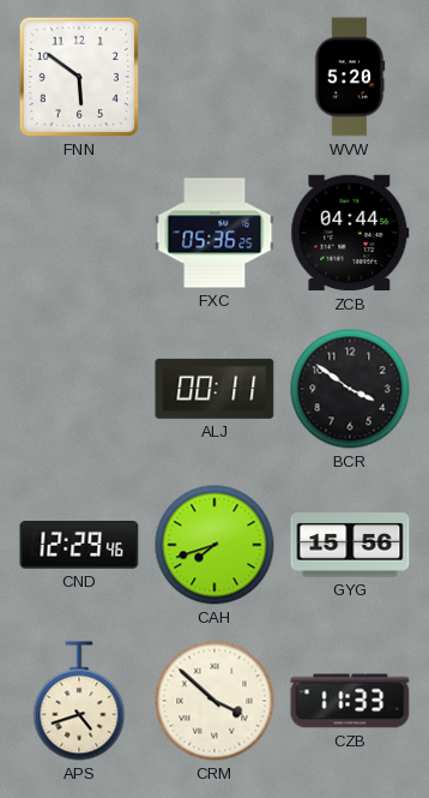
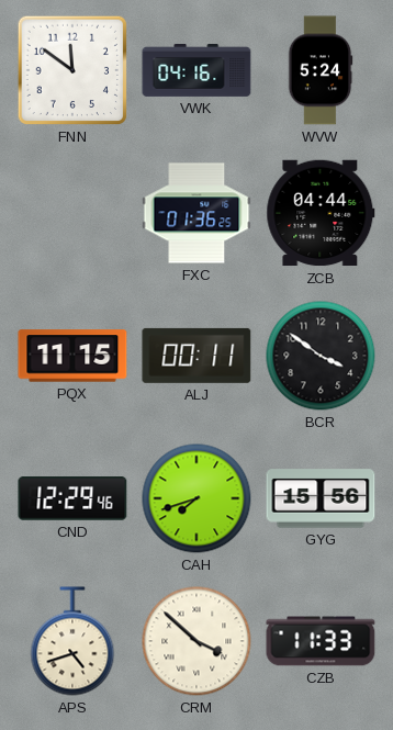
FNN: 5:51 -> 11:51
VWK: none -> 04:16
WVW: 5:20 -> 5:24
FXC: 05:36 -> 01:36
PQX: none -> 11:15
